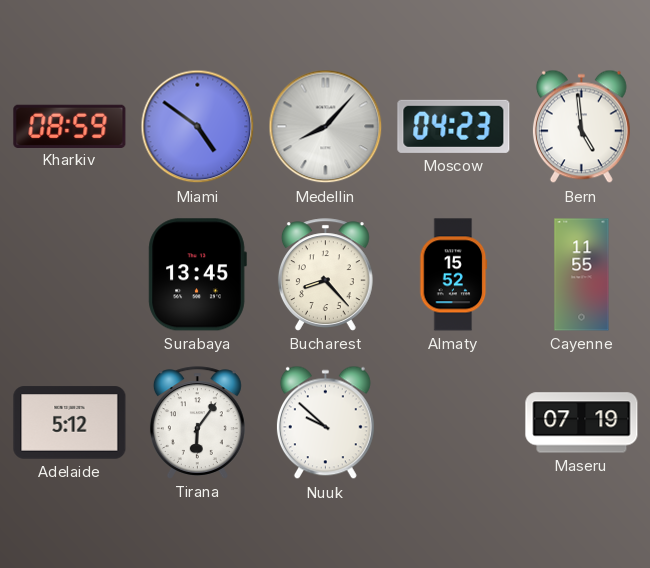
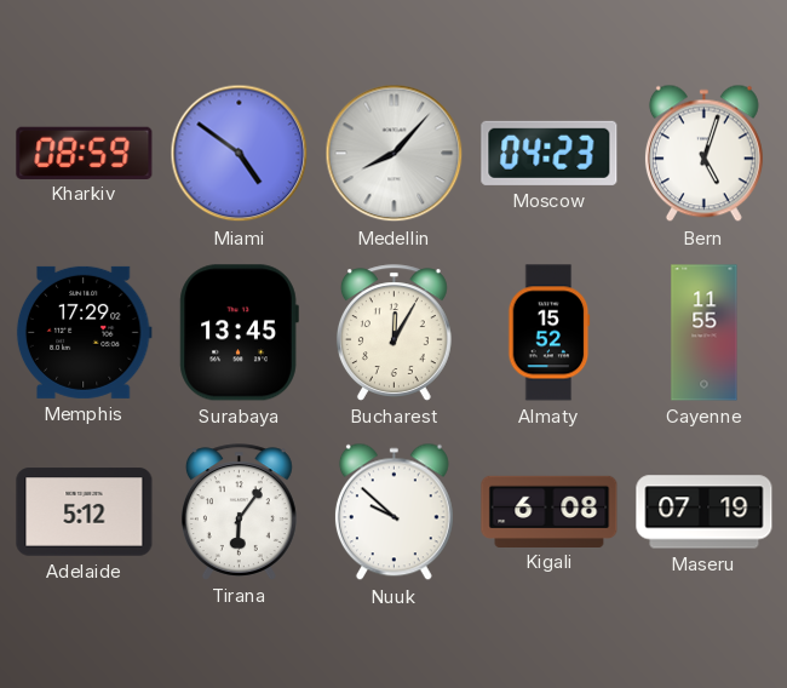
Bern: 4:59 -> 5:03
Memphis: none -> 17:29
Bucharest: 8:23 -> 12:05
Kigali: none -> 6:08
